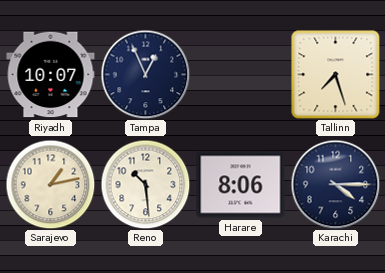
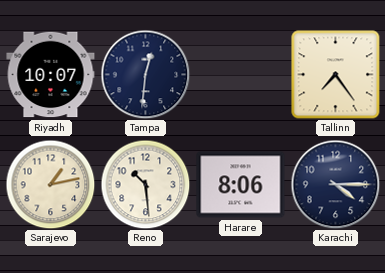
Tampa: 12:56 -> 12:31
Tallinn: 7:27 -> 7:24
